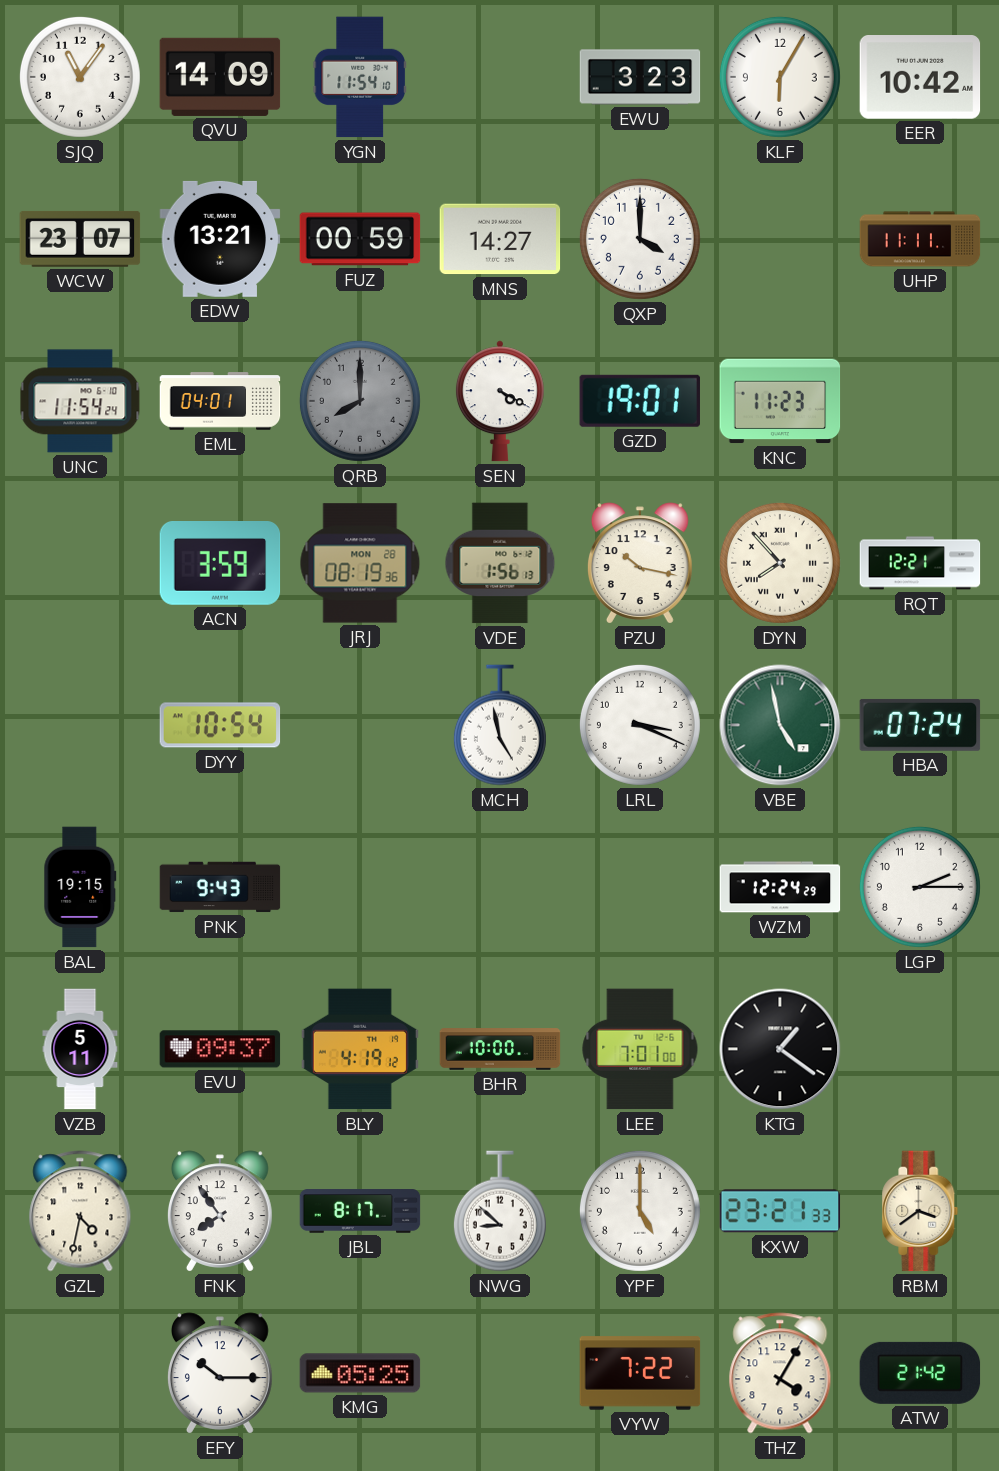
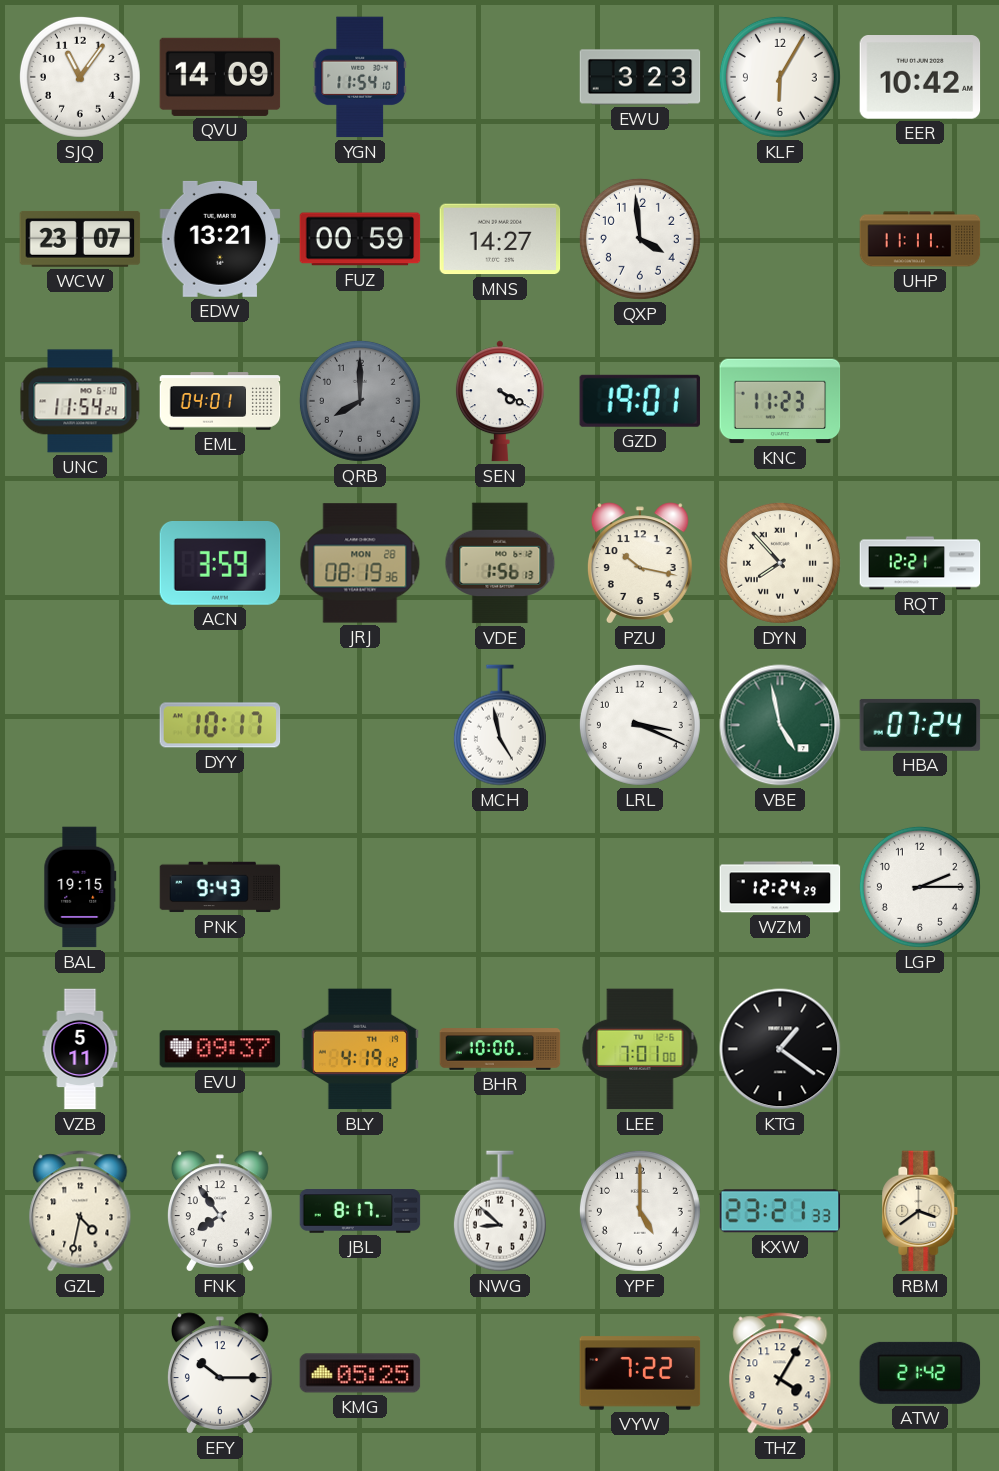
QXP: 4:00 -> 3:59
DYY: 10:54 -> 10:17
